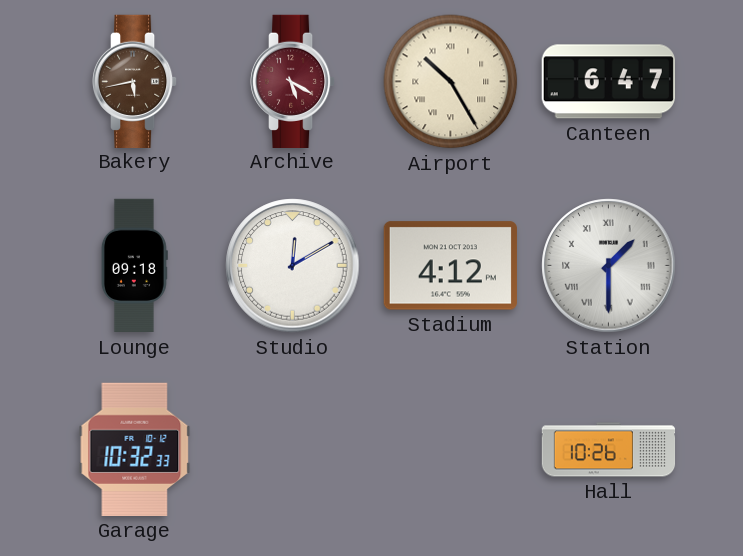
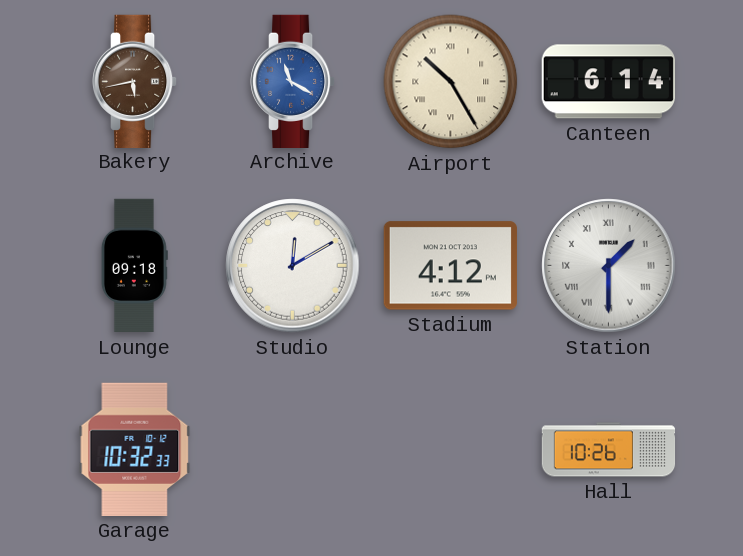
Archive: 5:20 -> 11:20
Archive dial: burgundy -> blue
Canteen: 6:47 -> 6:14
